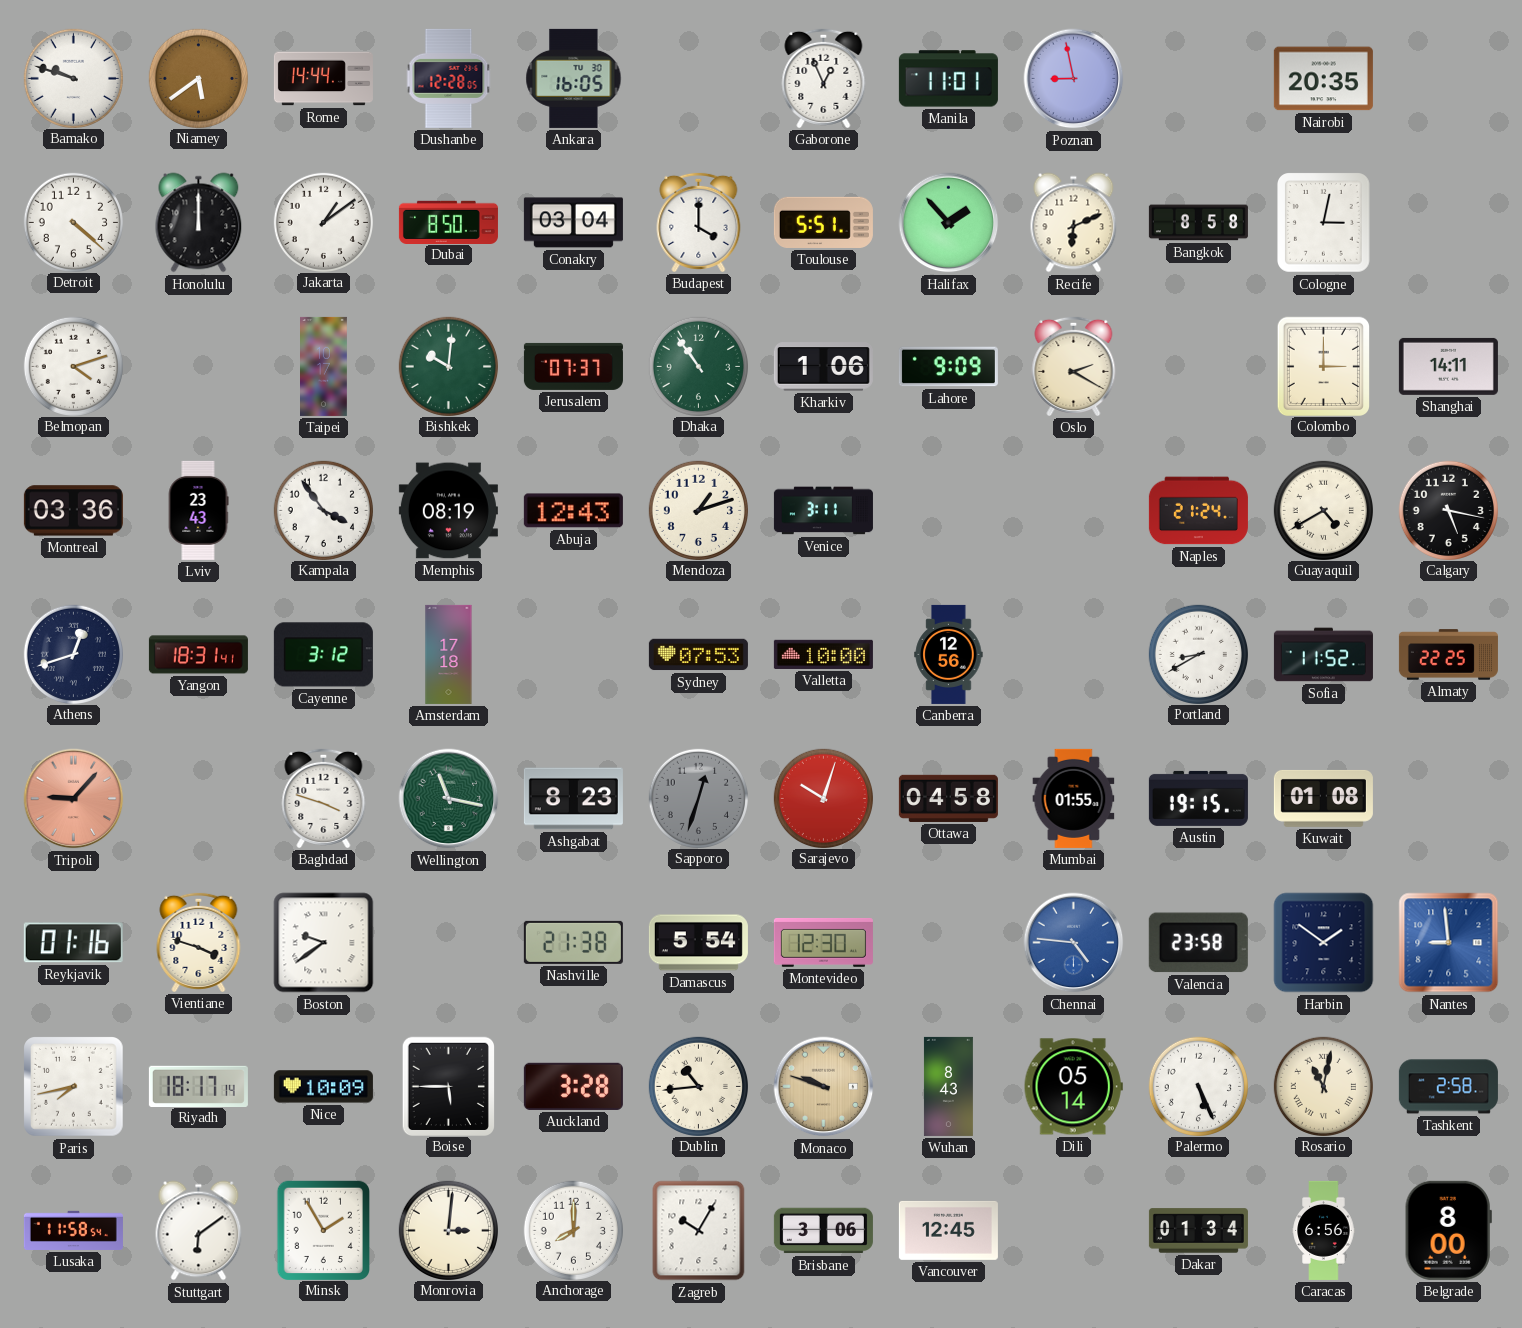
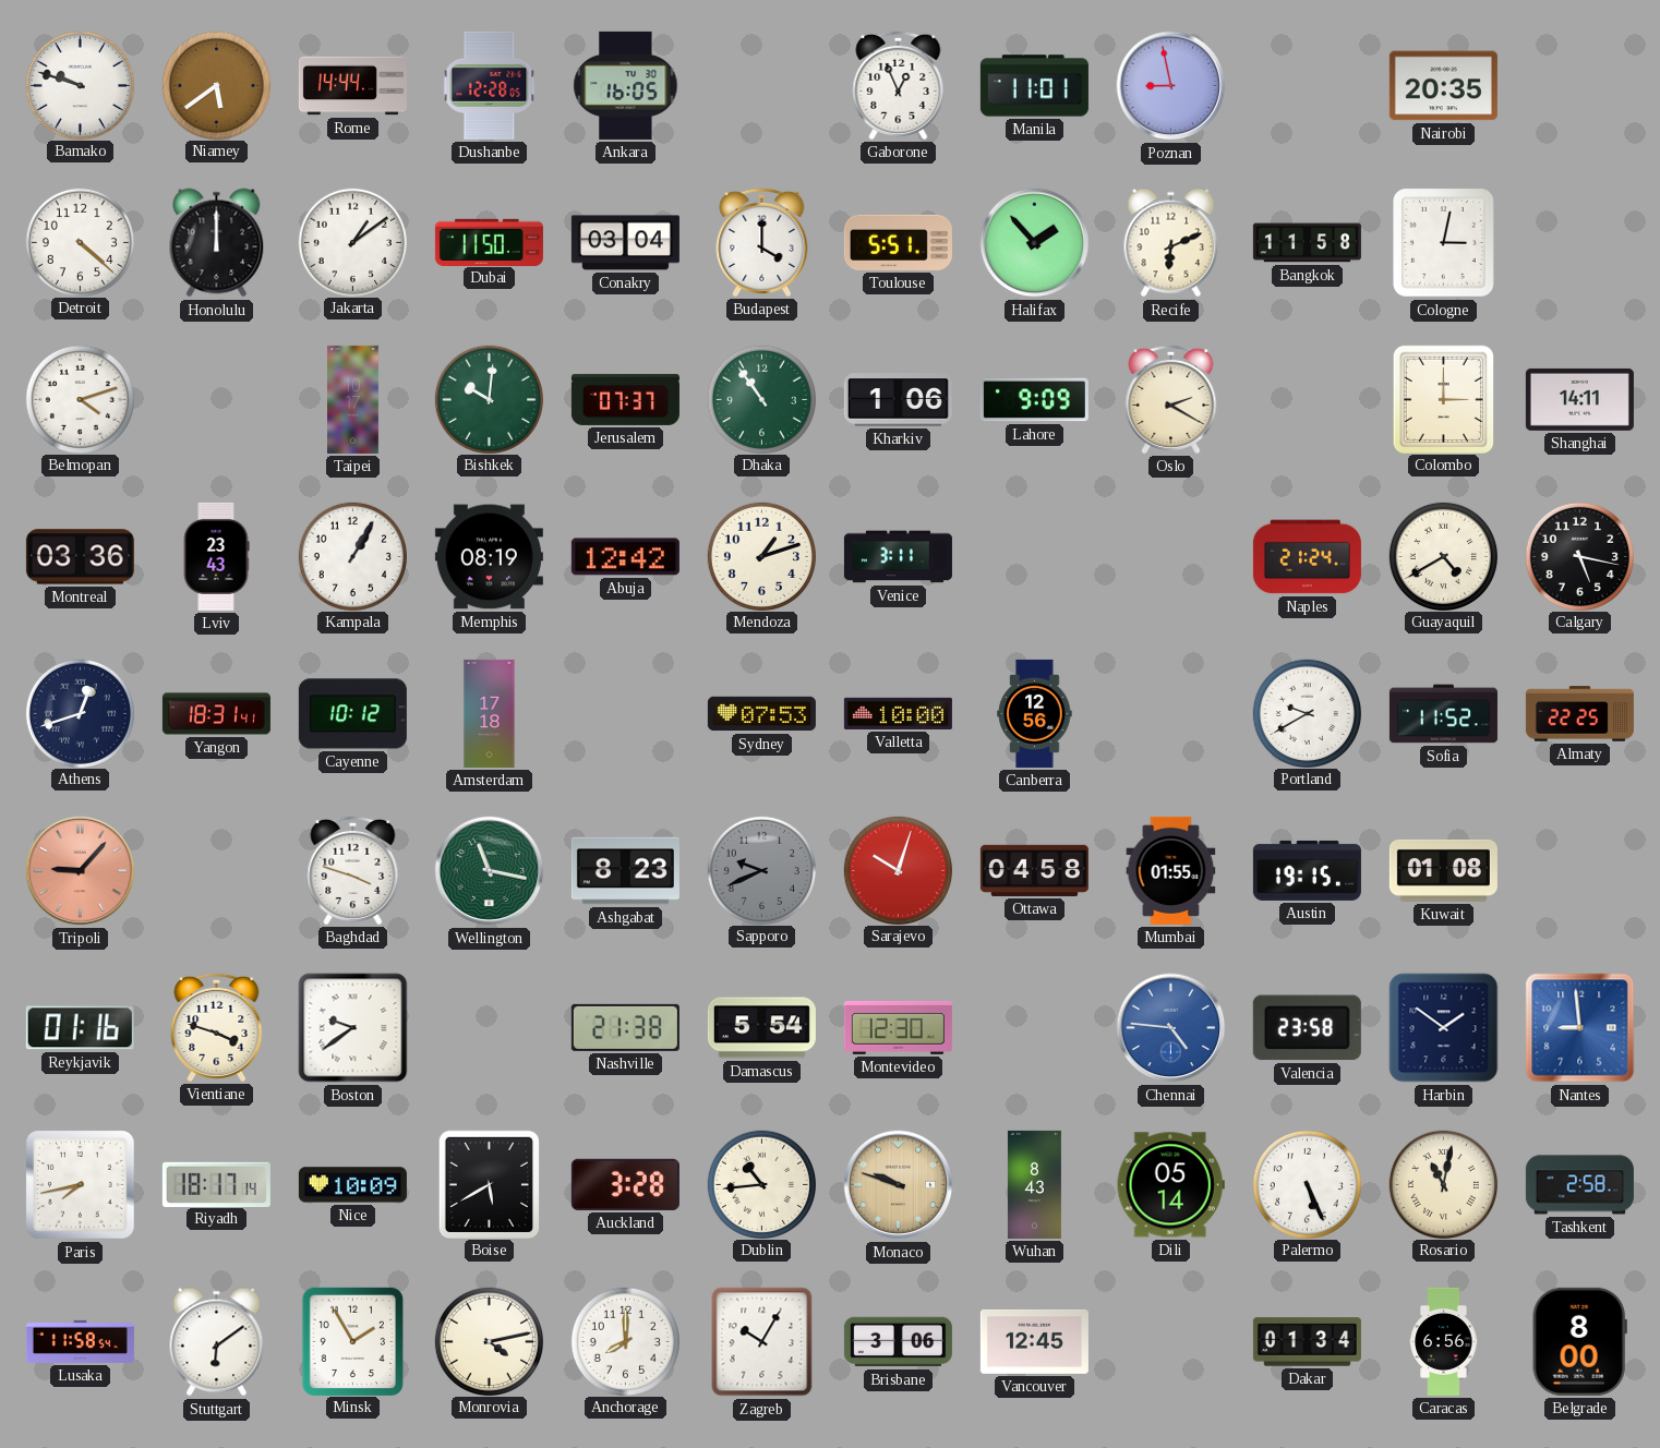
Dubai: 8:50 -> 11:50
Bangkok: 8:58 -> 11:58
Kampala: 3:54 -> 1:05
Abuja: 12:43 -> 12:42
Cayenne: 3:12 -> 10:12
Portland: 8:40 -> 9:40
Sapporo: 12:33 -> 9:41
Boise: 5:45 -> 5:40
Monrovia: 3:01 -> 4:13
